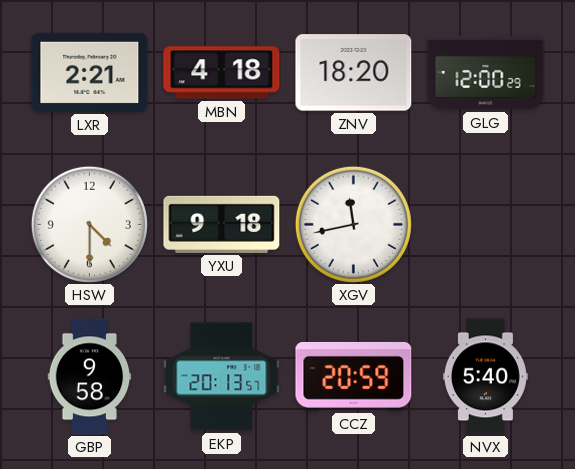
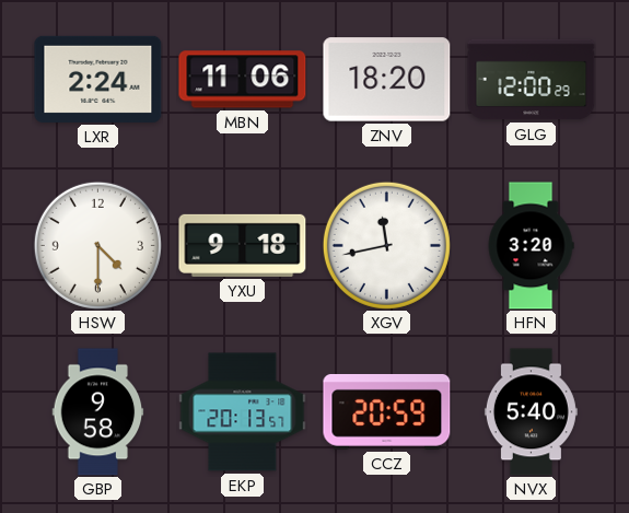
LXR: 2:21 -> 2:24
MBN: 4:18 -> 11:06
HFN: none -> 3:20
